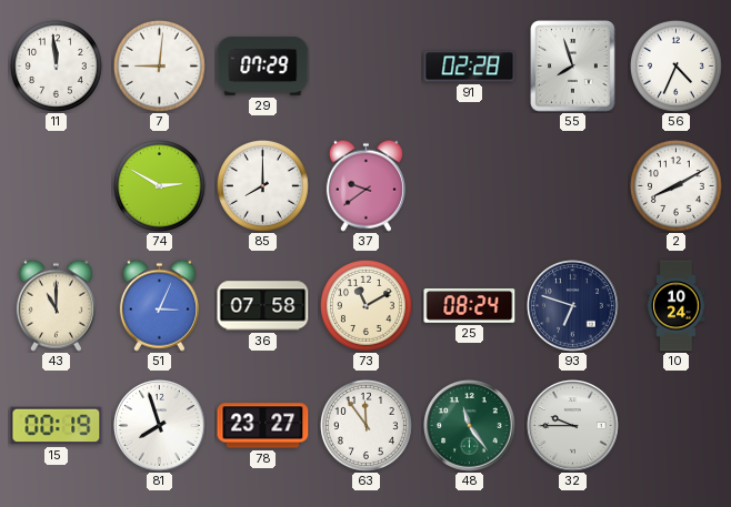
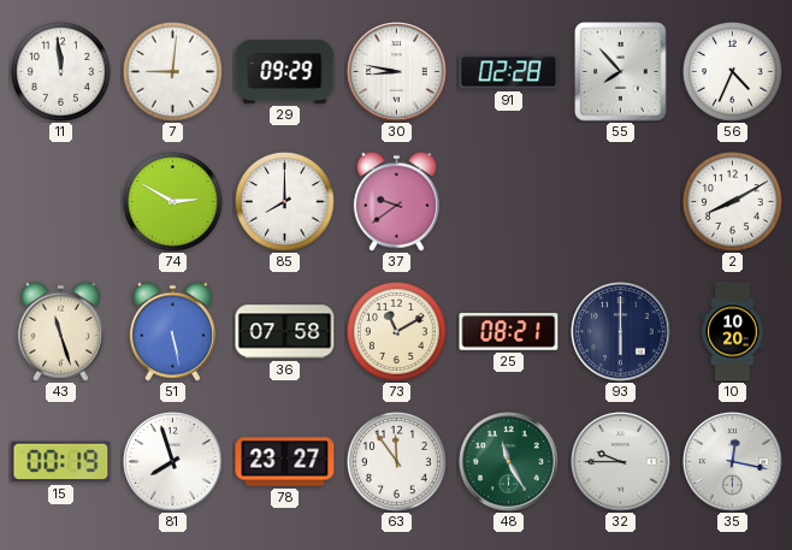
29: 07:29 -> 09:29
30: none -> 8:47
55: 7:57 -> 7:53
43: 11:00 -> 11:27
51: 3:04 -> 5:28
25: 08:24 -> 08:21
93: 6:48 -> 6:00
10: 10:24 -> 10:20
48: 11:24 -> 11:25
35: none -> 12:17
